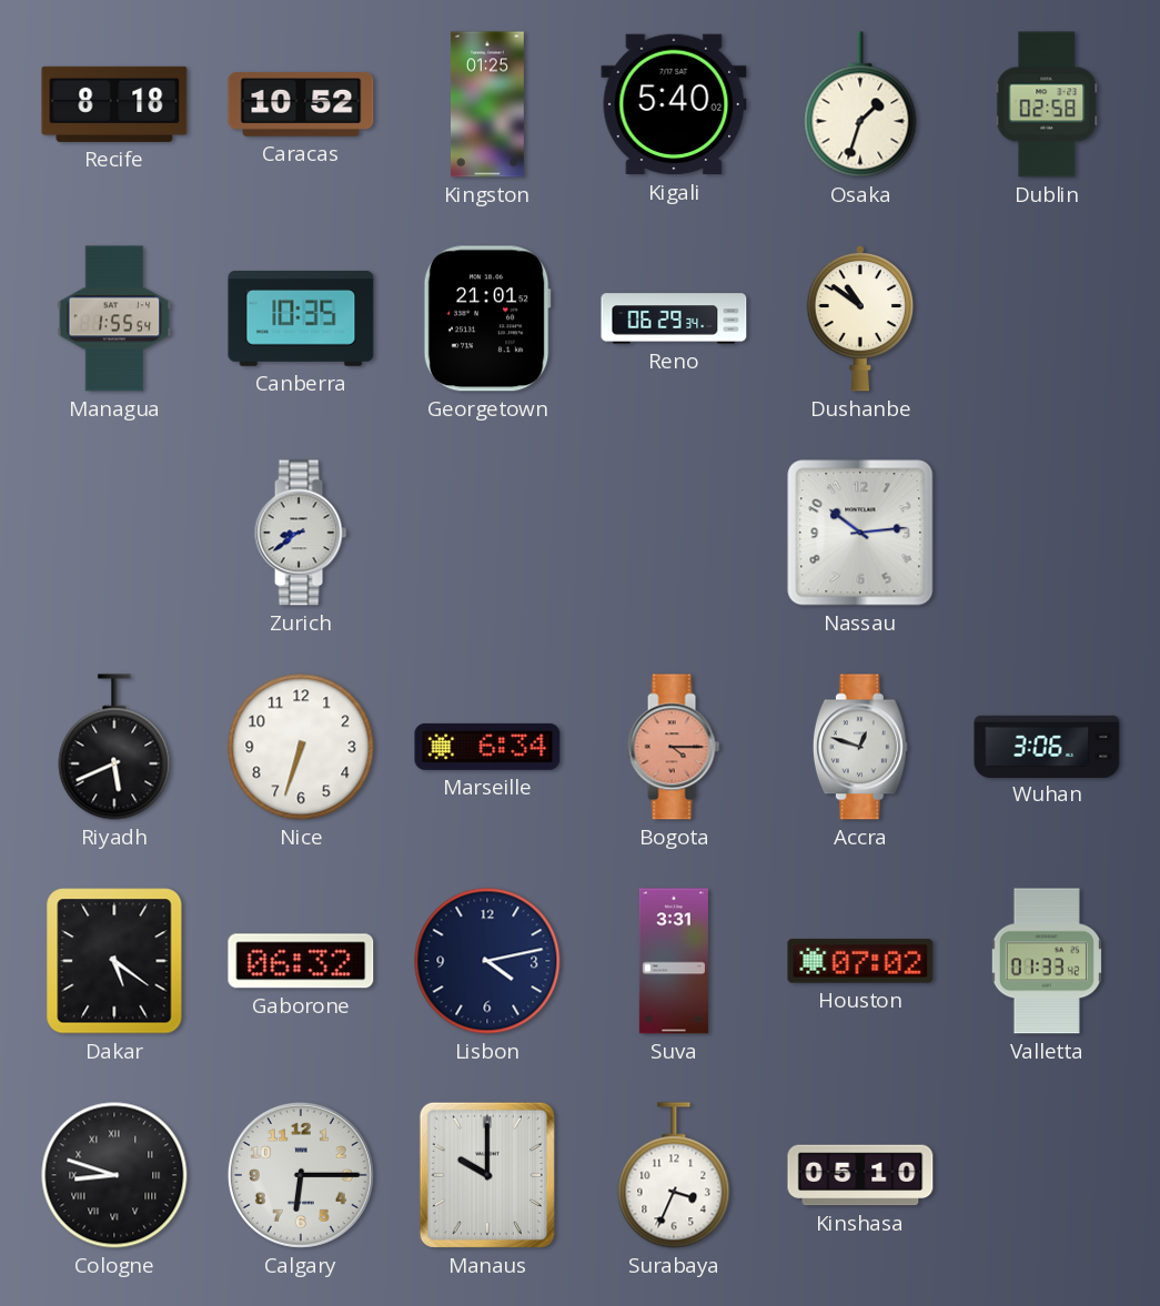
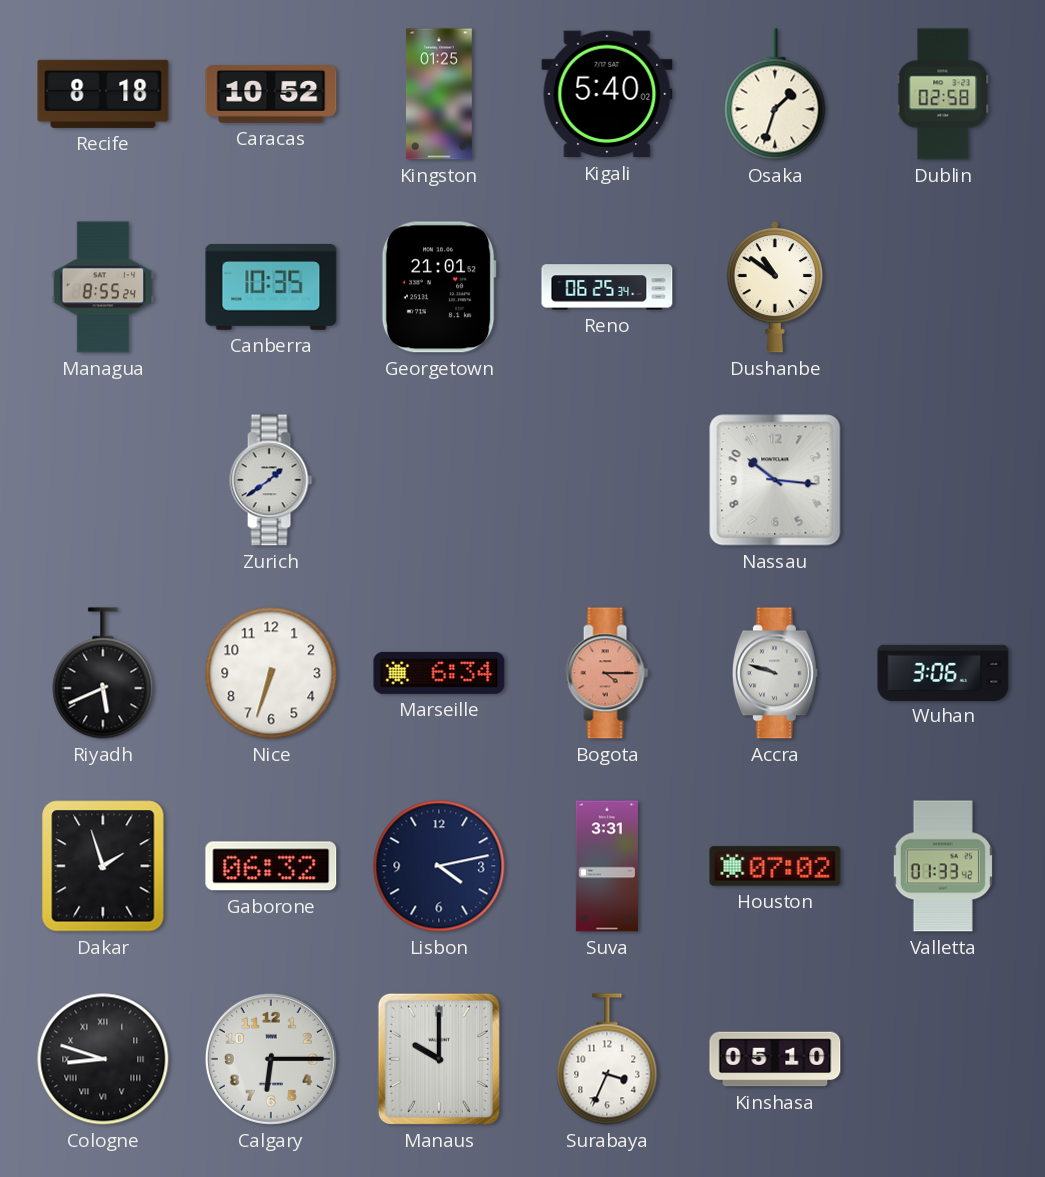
Managua: 1:55 -> 8:55
Reno: 06:29 -> 06:25
Zurich: 8:39 -> 1:39
Nassau: 10:14 -> 10:16
Accra: 12:48 -> 9:48
Dakar: 5:21 -> 1:57
